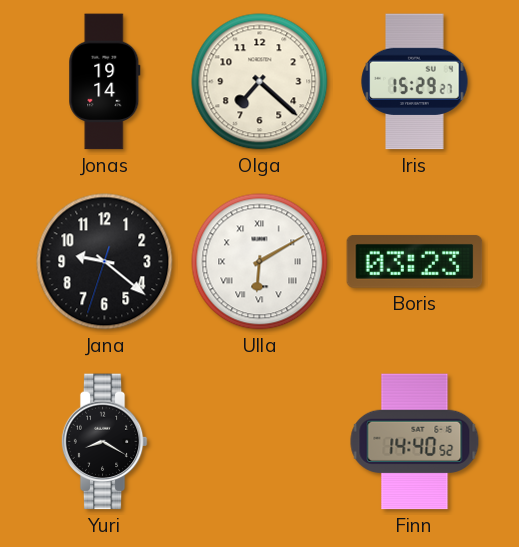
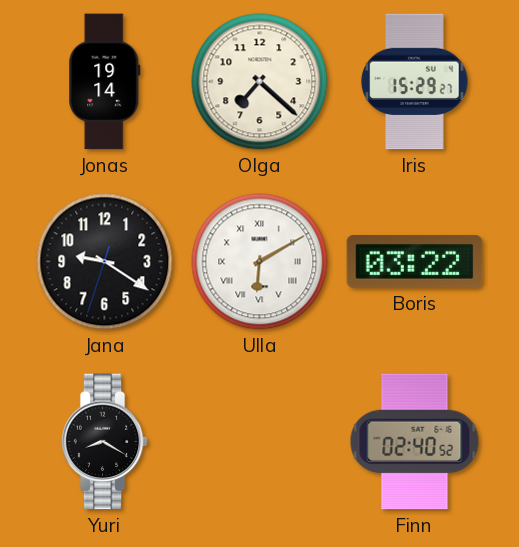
Jana: 9:21 -> 9:20
Boris: 03:23 -> 03:22
Finn: 14:40 -> 02:40
